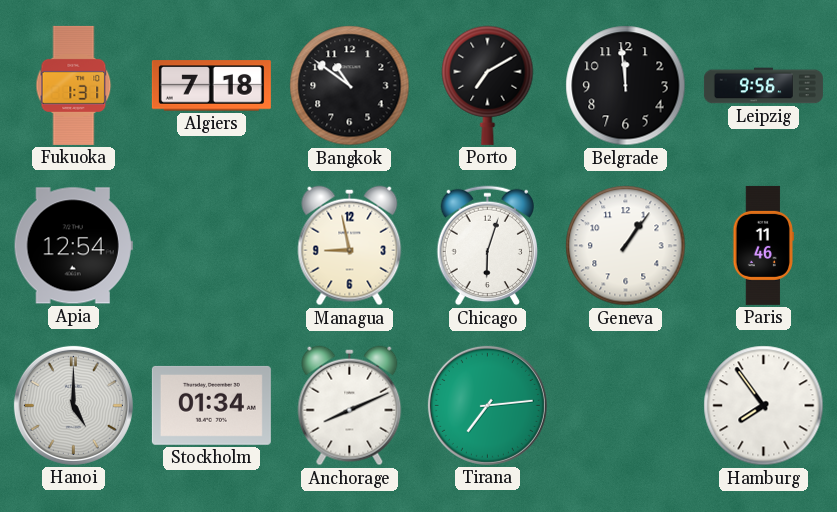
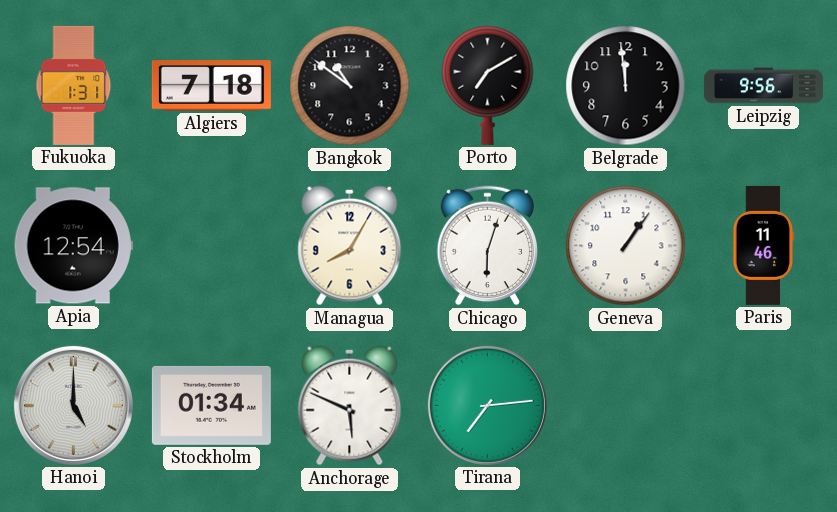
Managua: 8:58 -> 8:05
Anchorage: 8:11 -> 5:49
Hamburg: 7:54 -> none
